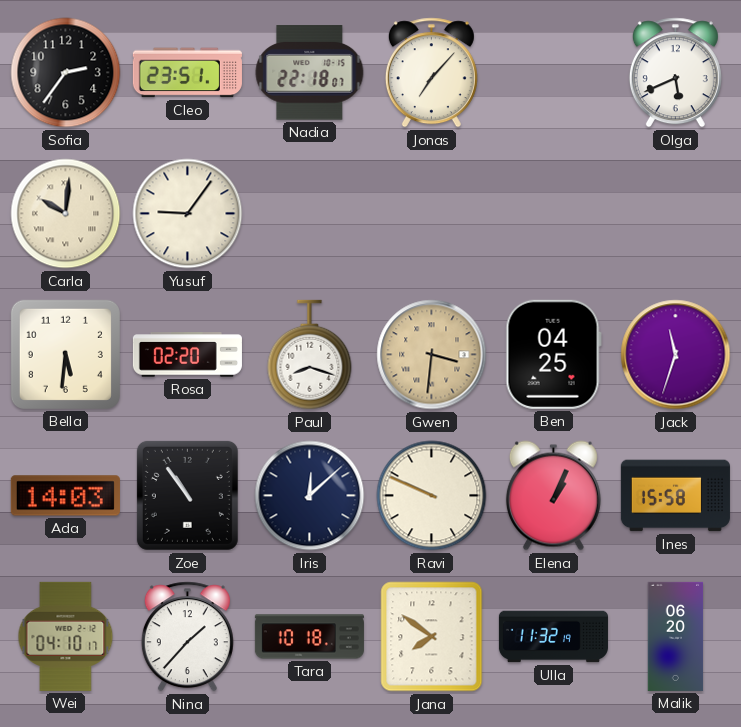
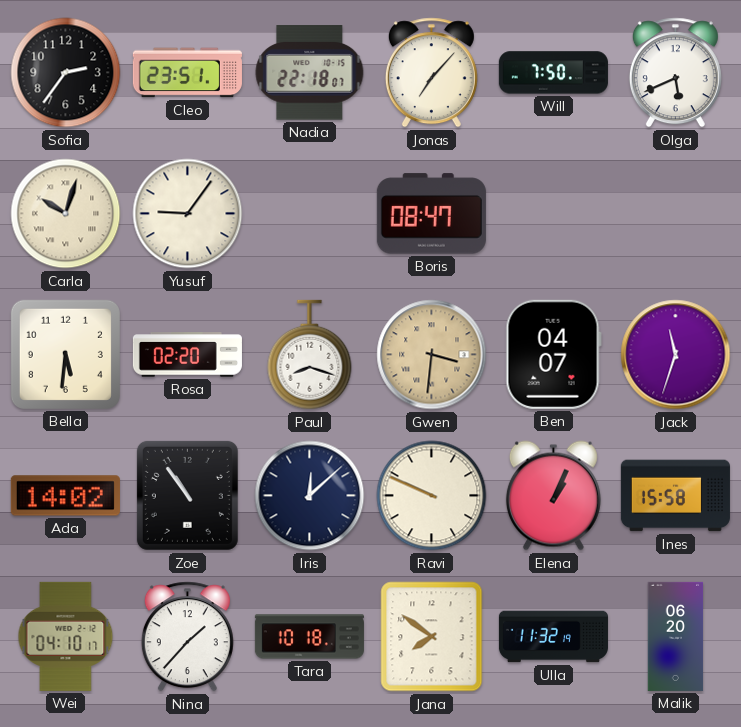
Will: none -> 7:50
Carla: 10:01 -> 10:03
Boris: none -> 08:47
Ben: 04:25 -> 04:07
Ada: 14:03 -> 14:02
